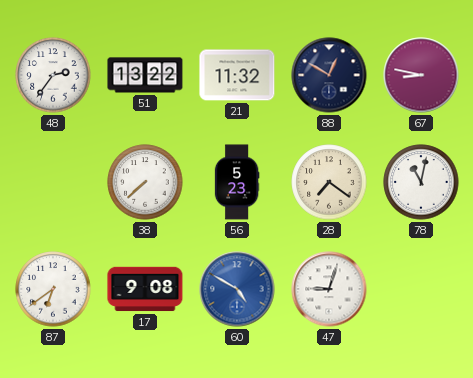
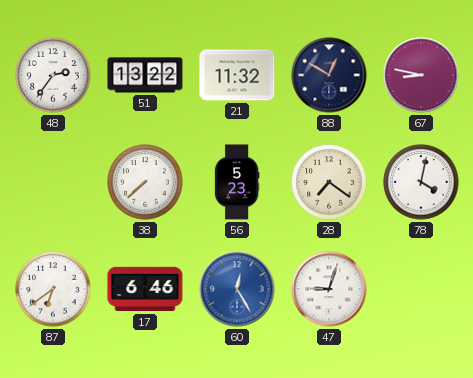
78: 11:02 -> 4:02
17: 9:08 -> 6:46
60: 4:50 -> 12:25
